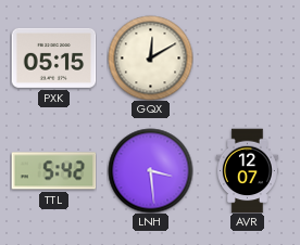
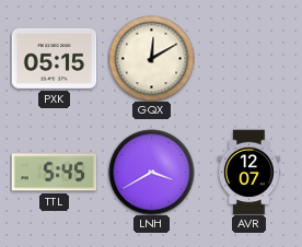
TTL: 5:42 -> 5:45
LNH: 3:29 -> 3:40
